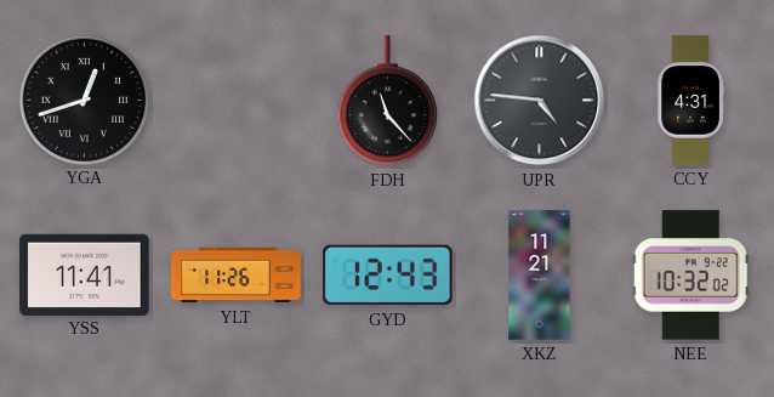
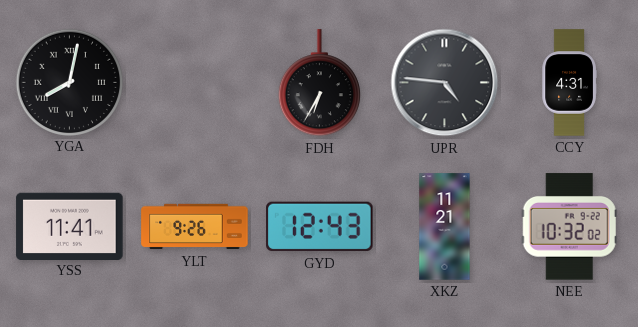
YGA: 12:42 -> 8:02
FDH: 11:23 -> 6:35
YLT: 11:26 -> 9:26
